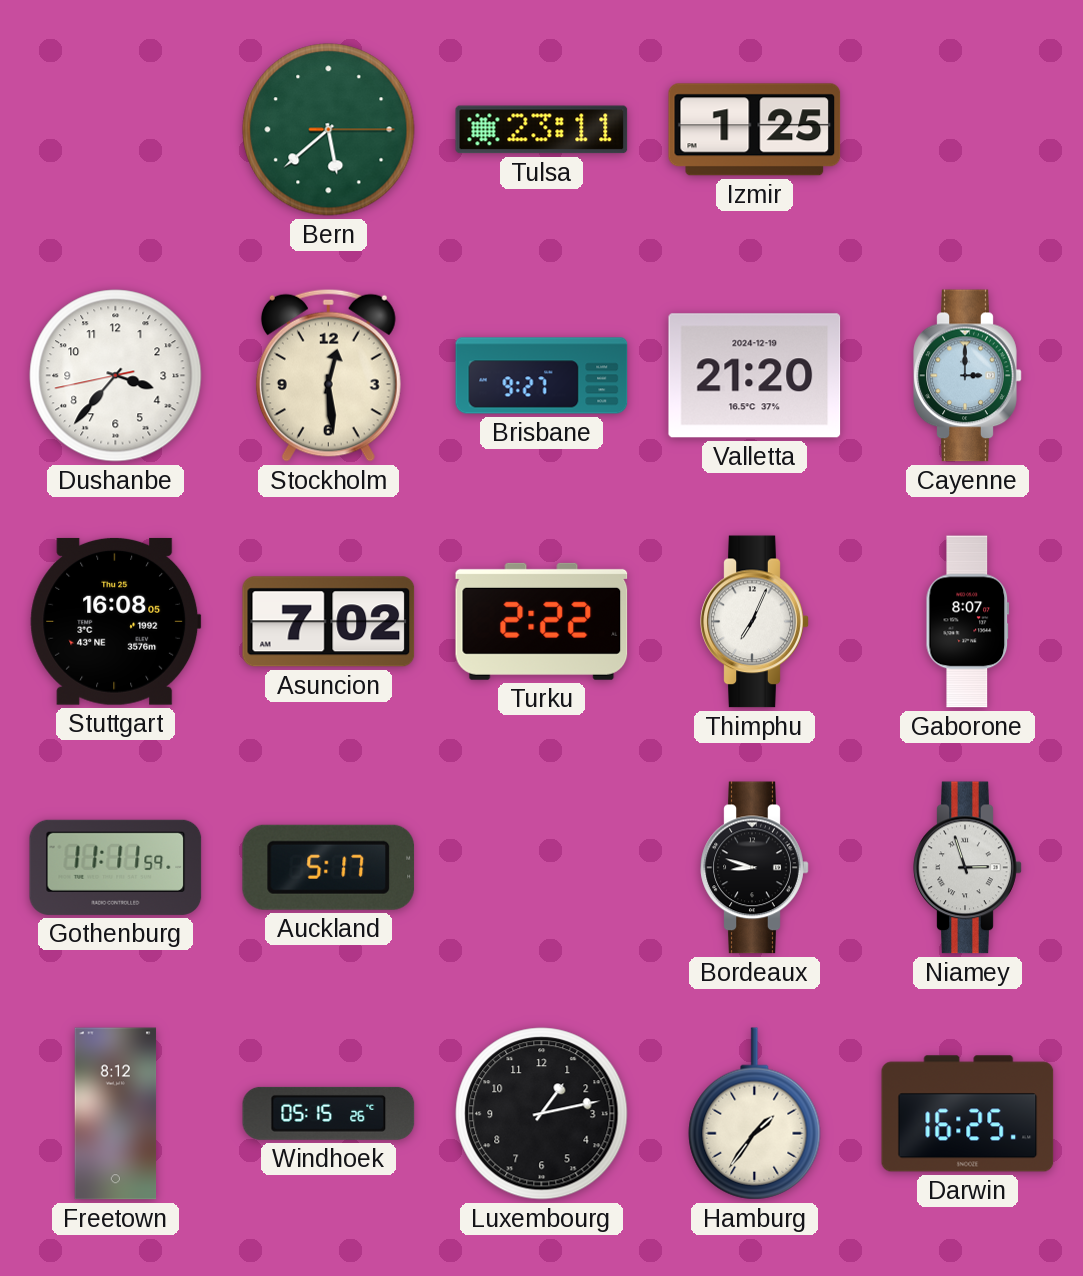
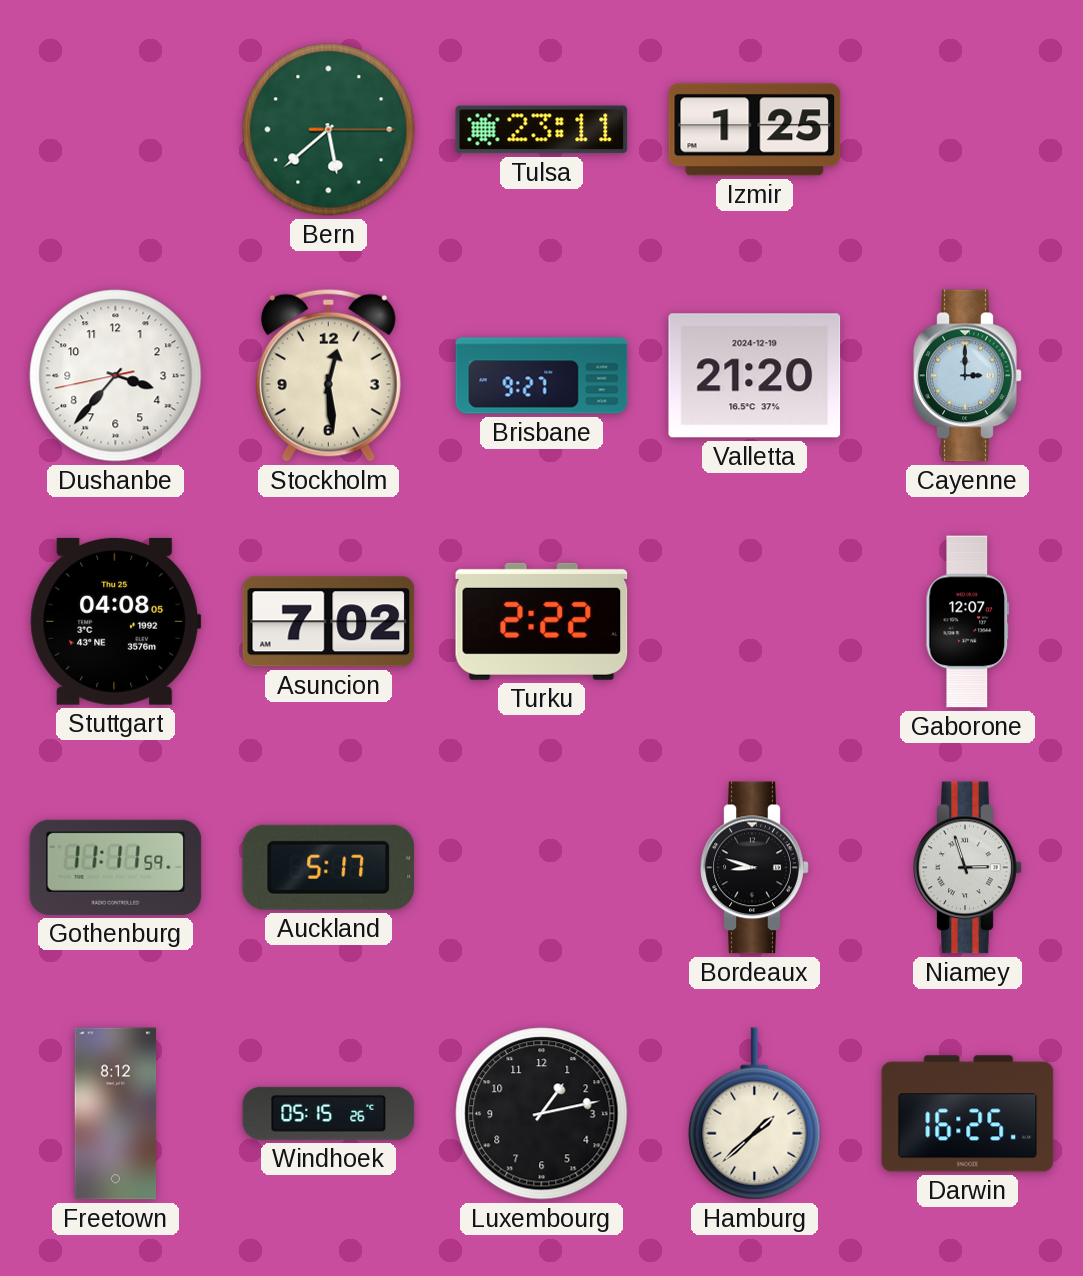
Stuttgart: 16:08 -> 04:08
Thimphu: 7:04 -> none
Gaborone: 8:07 -> 12:07
Hamburg: 1:36 -> 1:38
